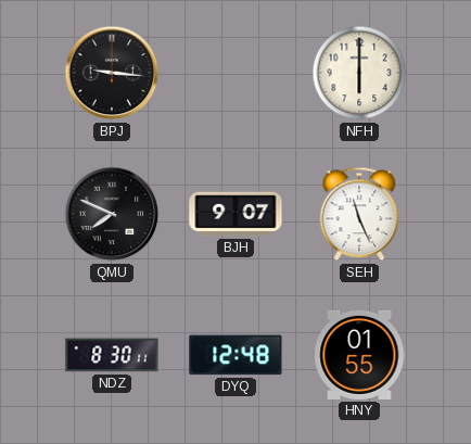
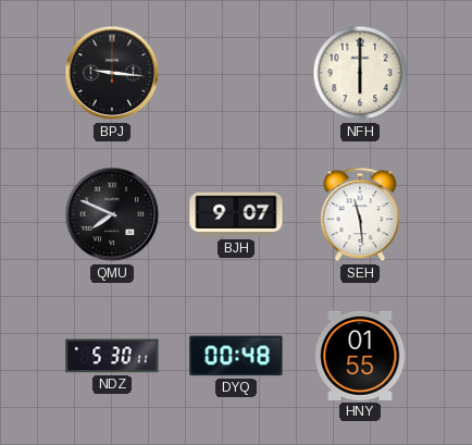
SEH: 11:26 -> 11:29
NDZ: 8:30 -> 5:30
DYQ: 12:48 -> 00:48
